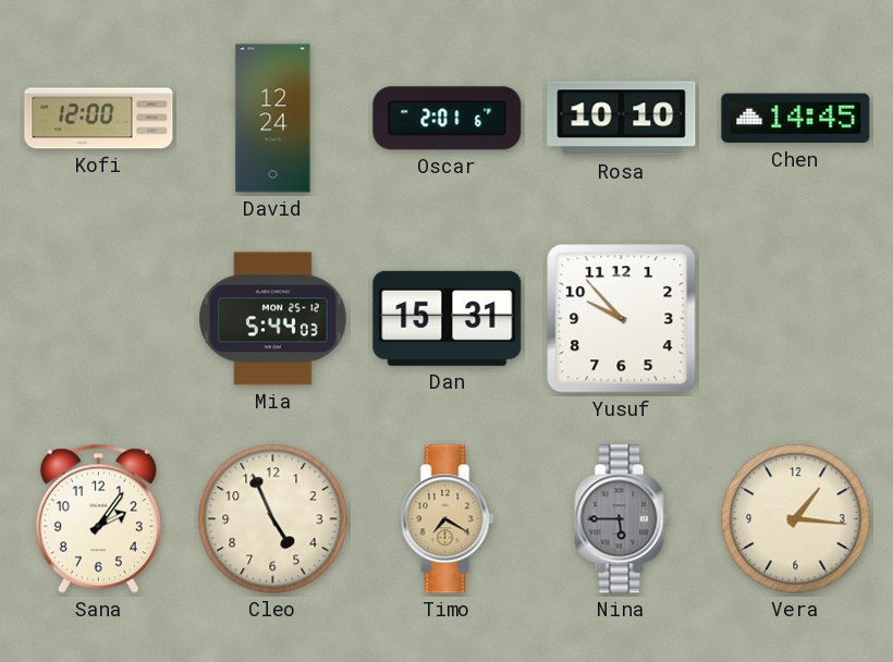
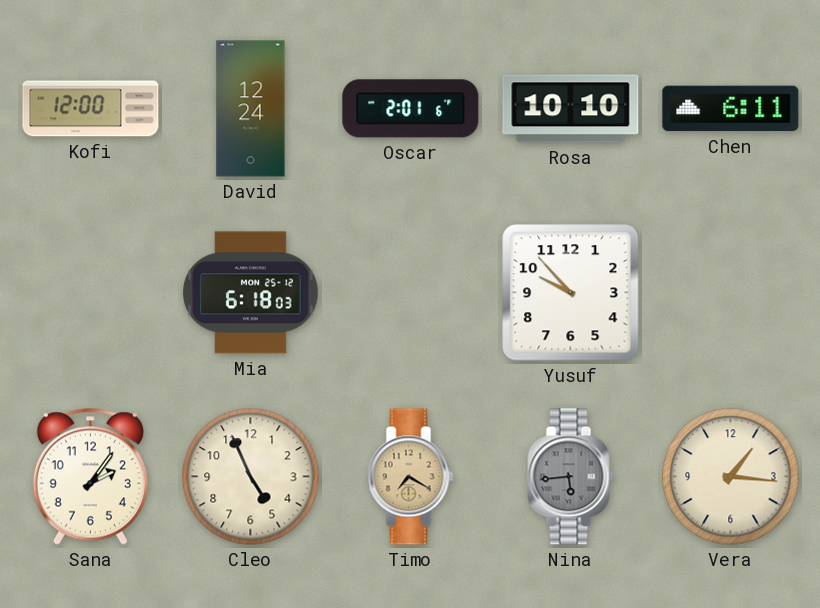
Chen: 14:45 -> 6:11
Mia: 5:44 -> 6:18
Dan: 15:31 -> none
Nina: 5:45 -> 5:44
